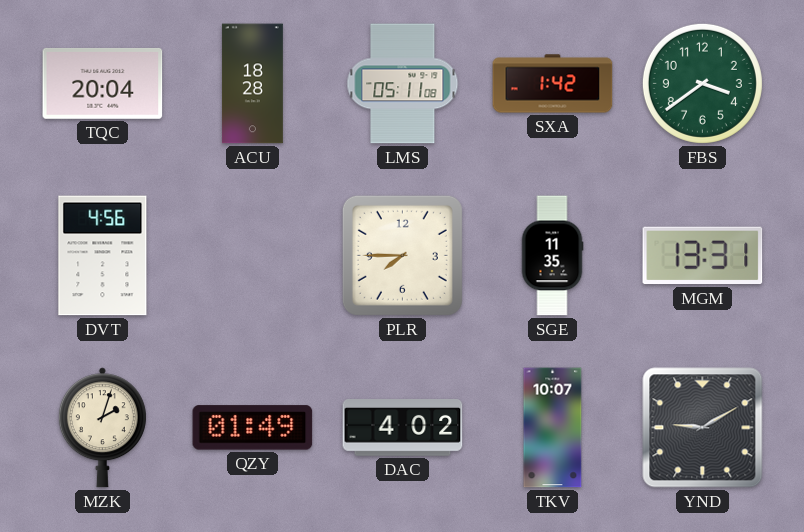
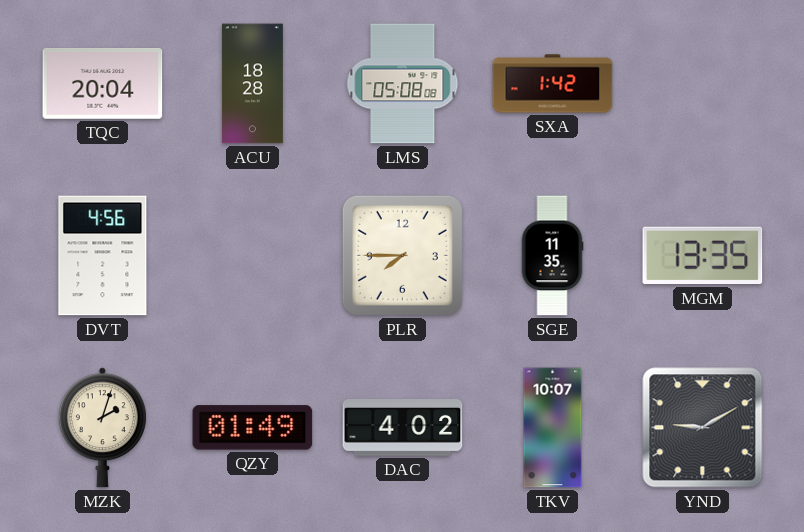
LMS: 05:11 -> 05:08
FBS: 3:39 -> none
MGM: 13:31 -> 13:35
